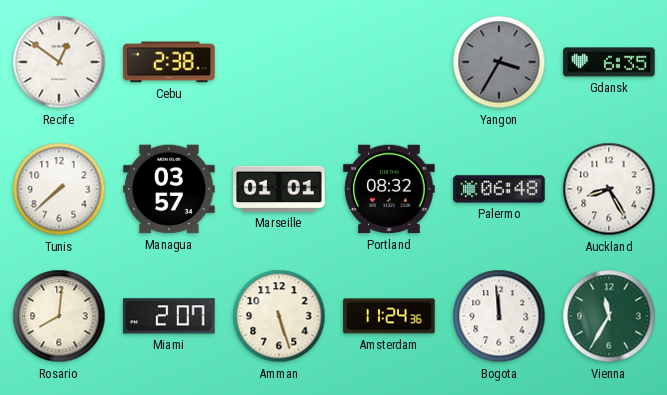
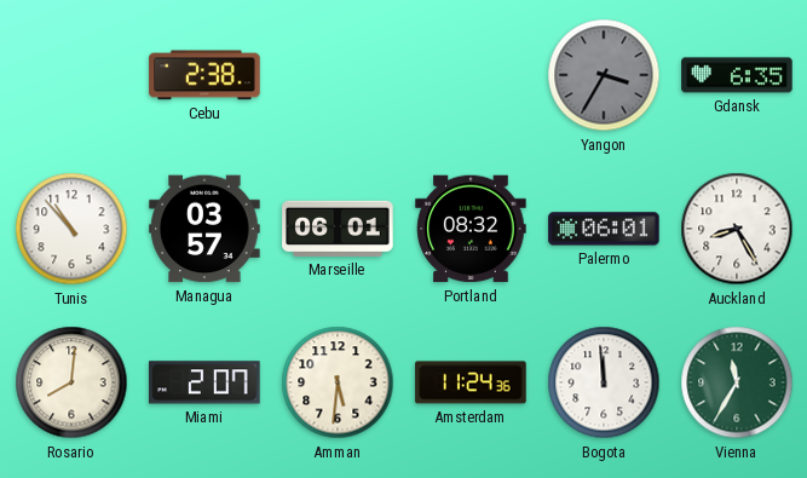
Recife: 12:51 -> none
Tunis: 7:38 -> 10:53
Marseille: 01:01 -> 06:01
Palermo: 06:48 -> 06:01
Amman: 5:27 -> 5:31
